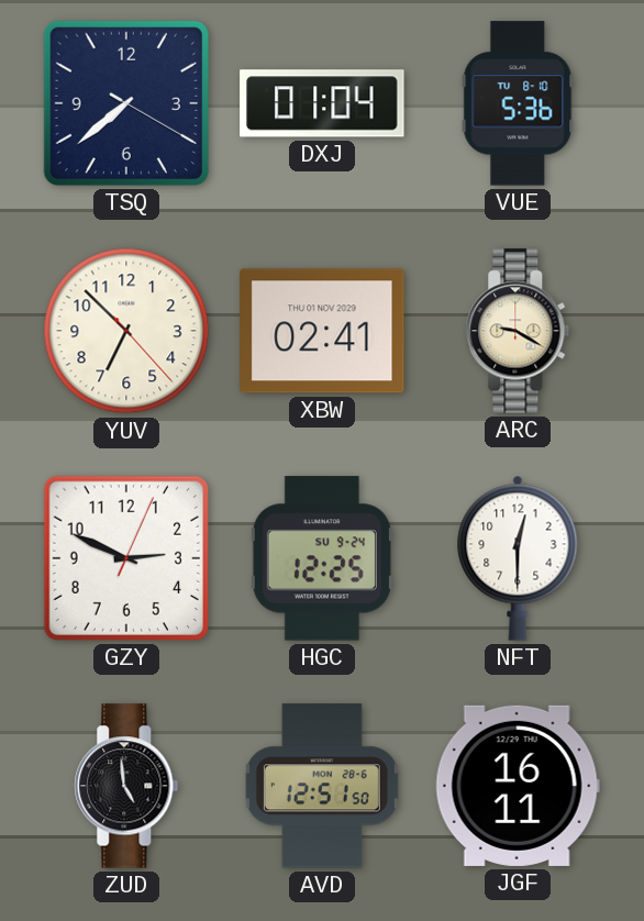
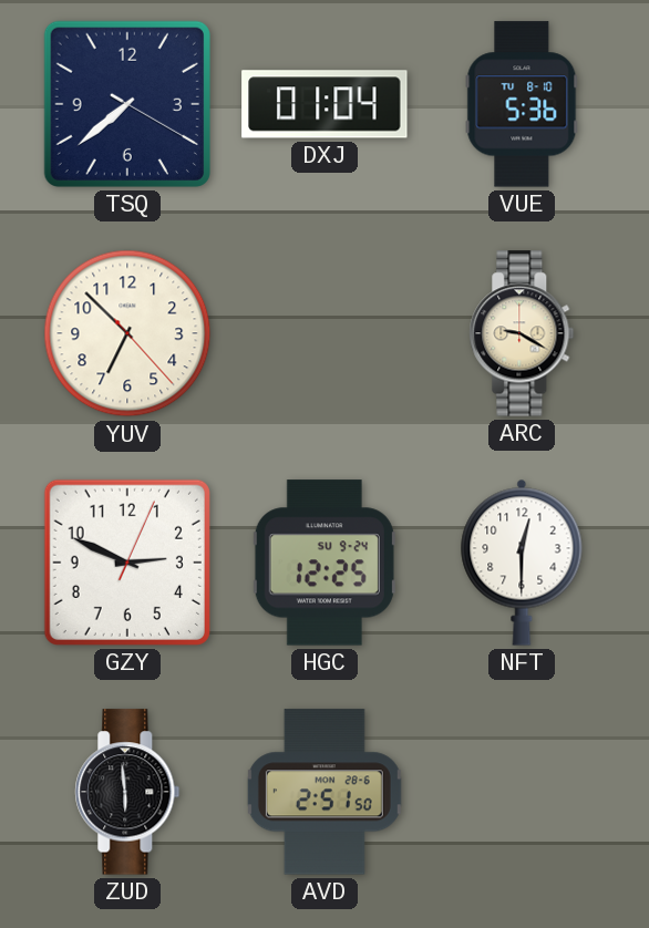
XBW: 02:41 -> none
ZUD: 4:59 -> 5:59
AVD: 12:51 -> 2:51
JGF: 16:11 -> none
